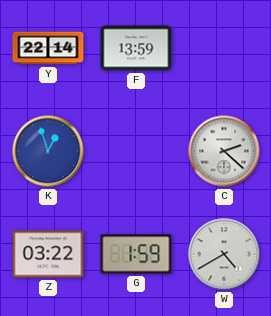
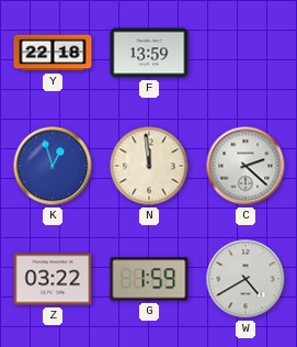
Y: 22:14 -> 22:18
N: none -> 11:59
